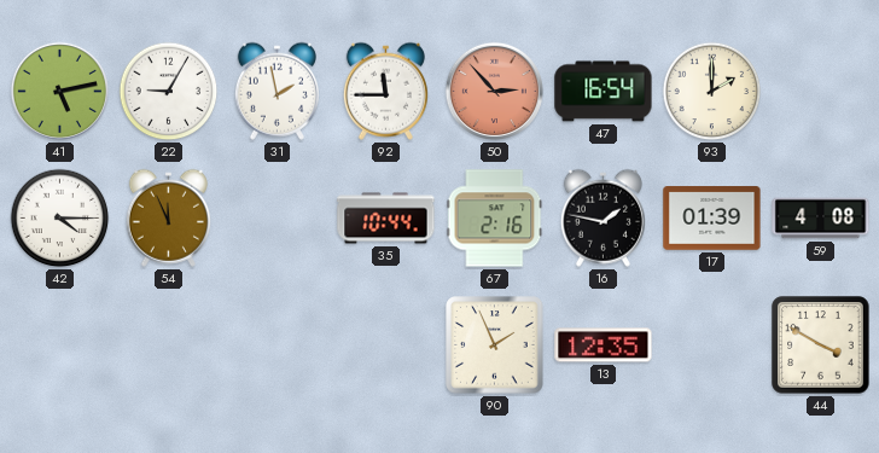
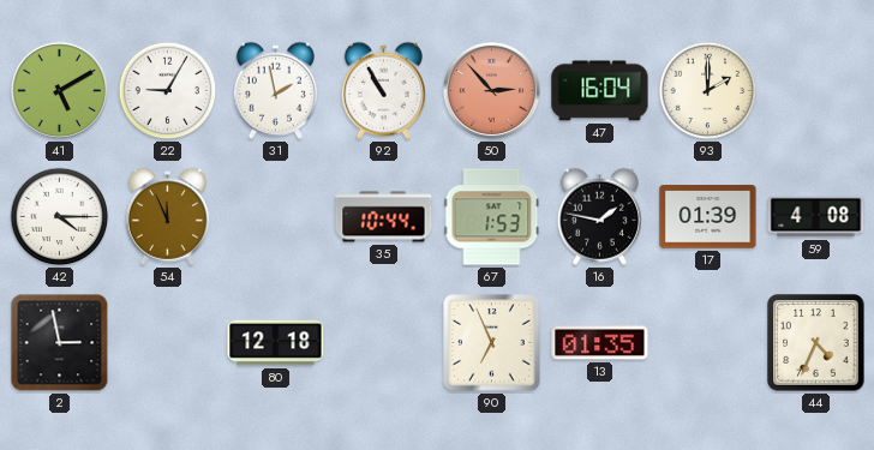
41: 5:13 -> 5:10
92: 11:45 -> 10:55
47: 16:54 -> 16:04
67: 2:16 -> 1:53
2: none -> 2:58
80: none -> 12:18
90: 1:56 -> 6:56
13: 12:35 -> 01:35
44: 3:50 -> 4:34
